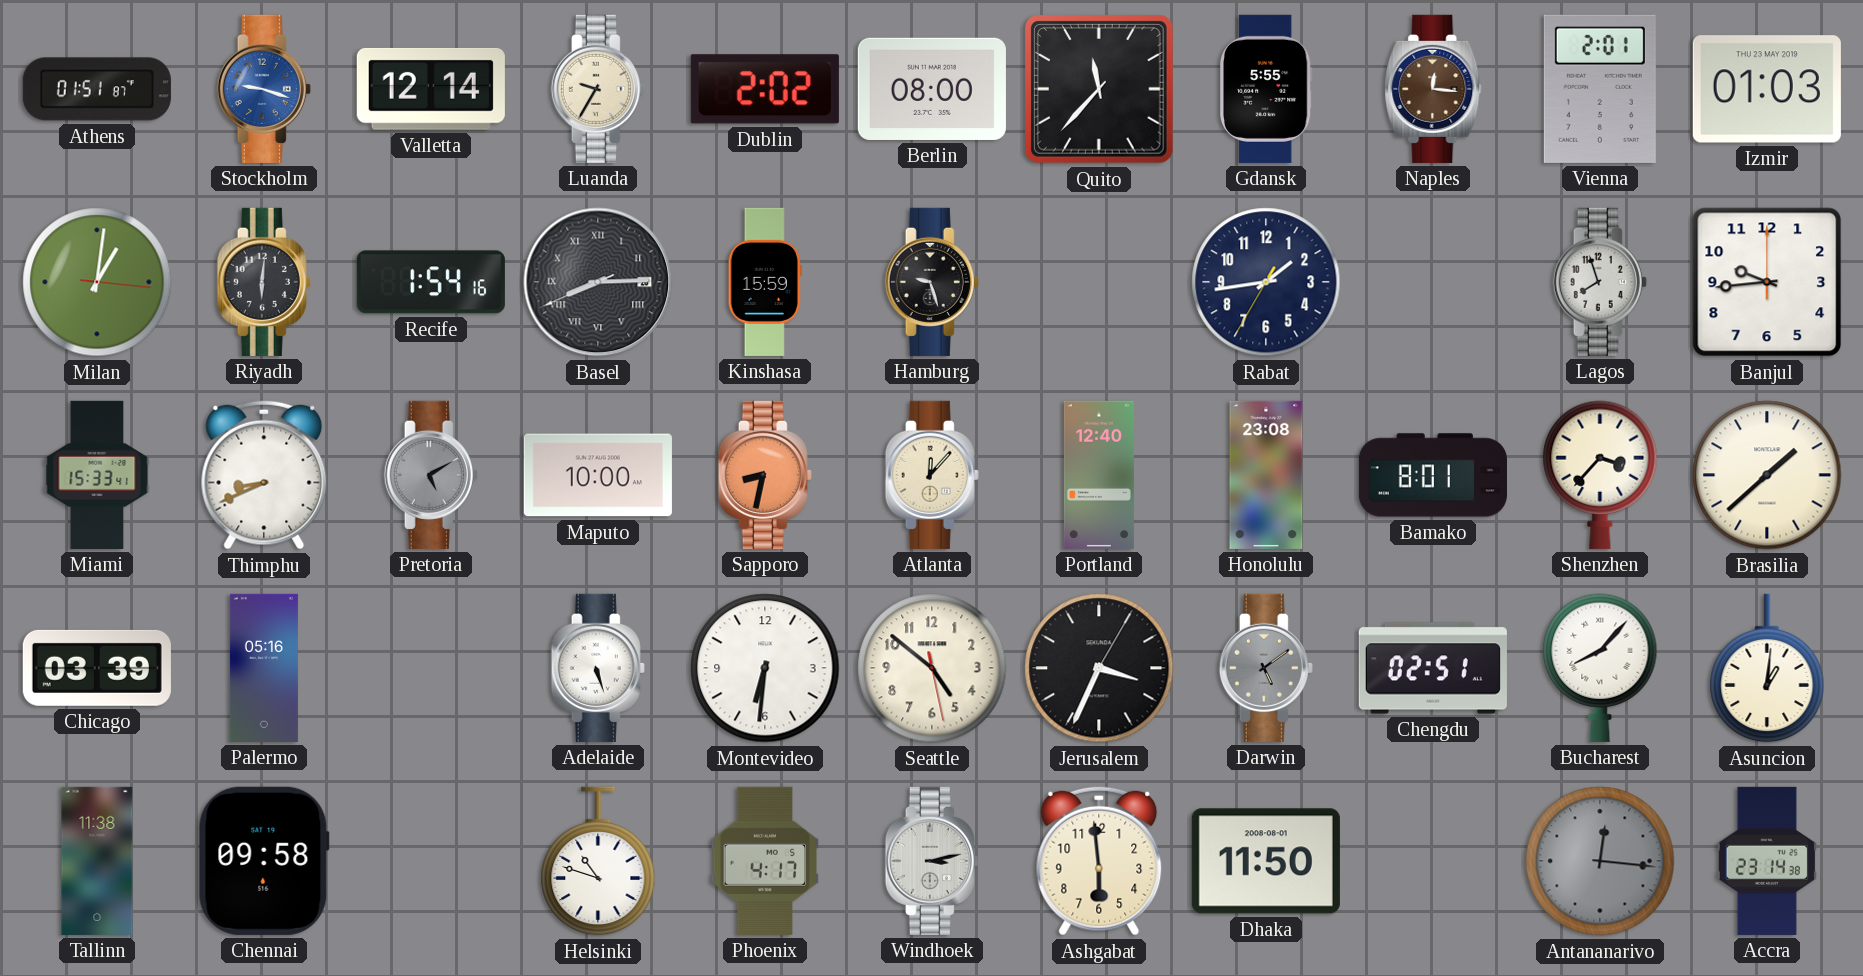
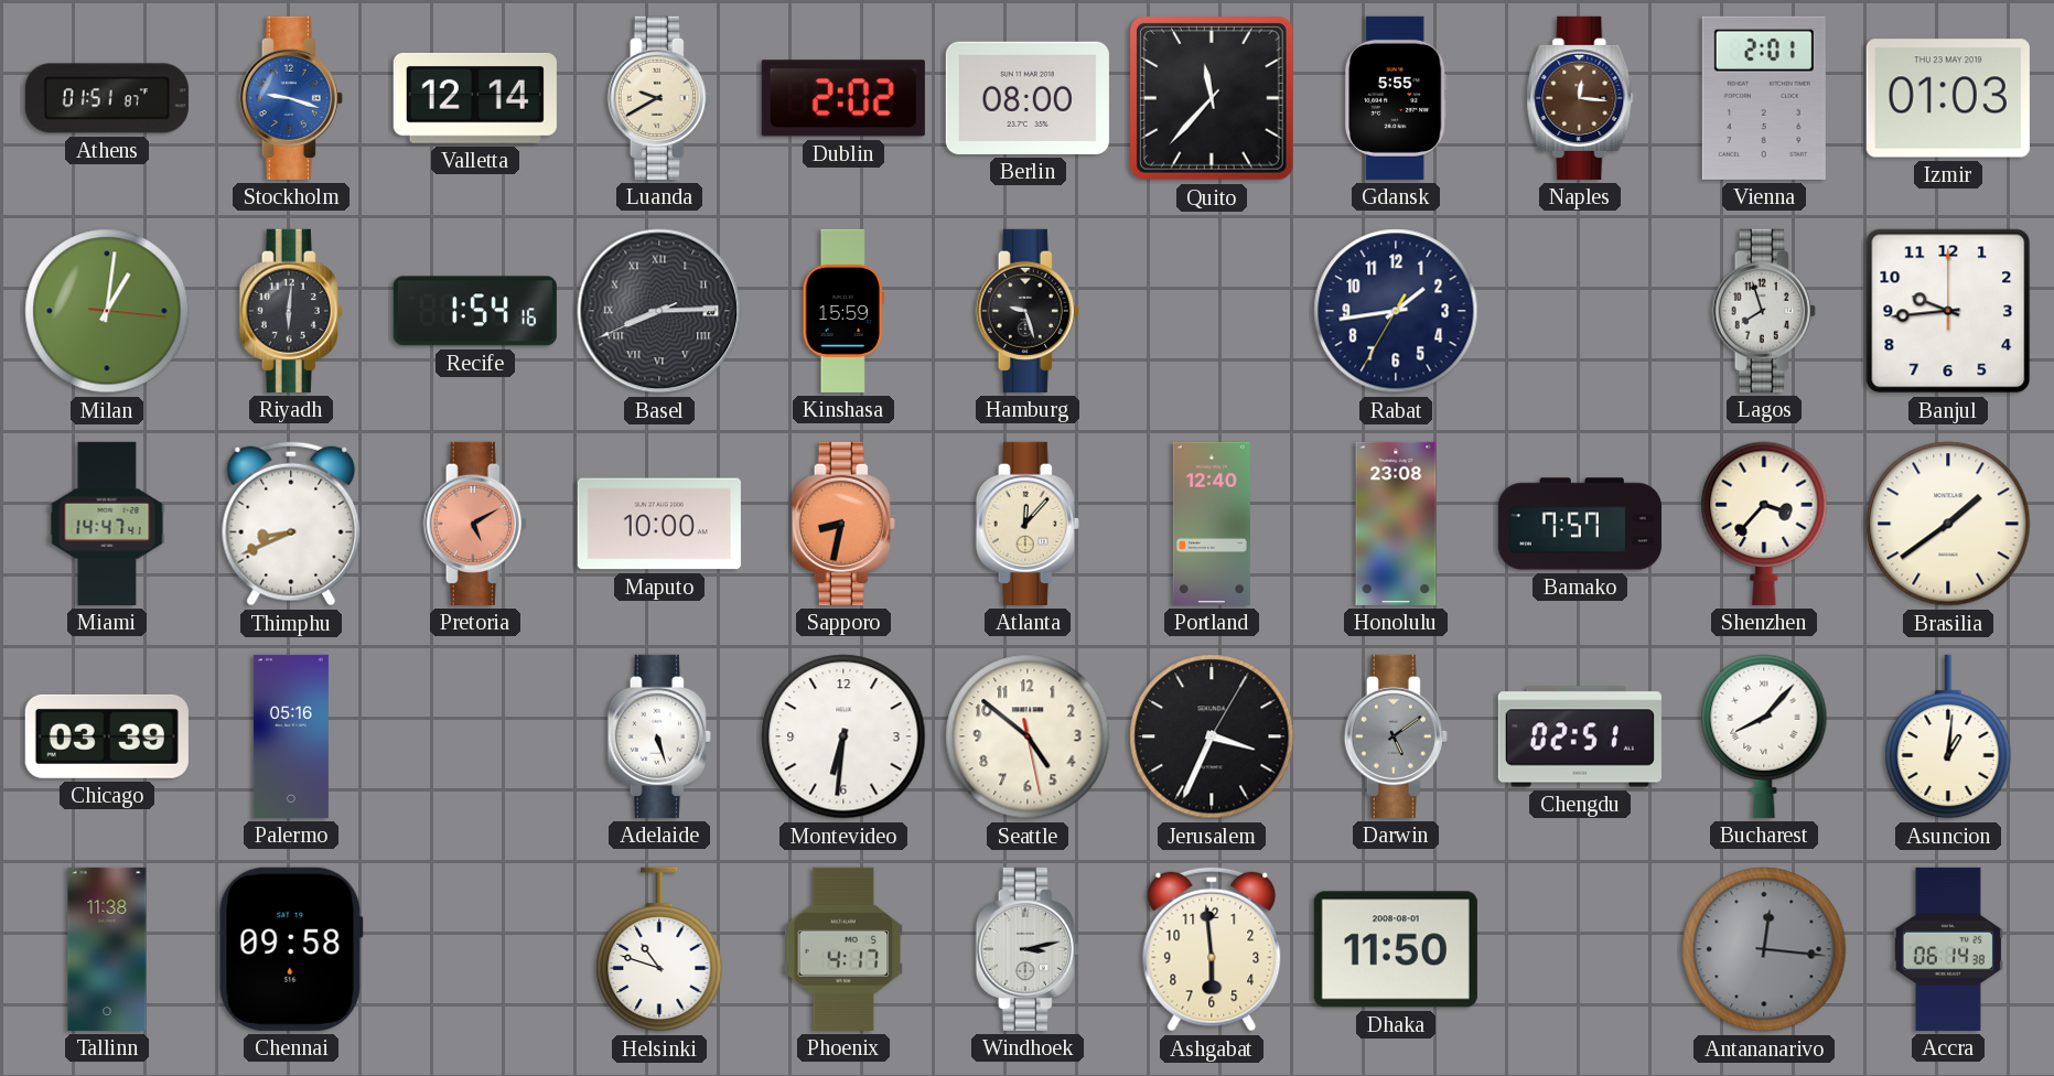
Luanda: 9:35 -> 9:40
Miami: 15:33 -> 14:47
Pretoria dial: grey -> salmon
Bamako: 8:01 -> 7:57
Brasilia: 1:38 -> 1:39
Accra: 23:14 -> 06:14
